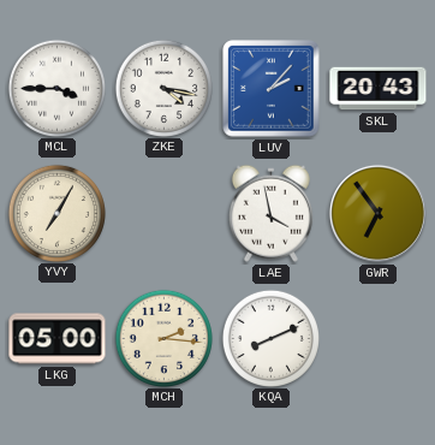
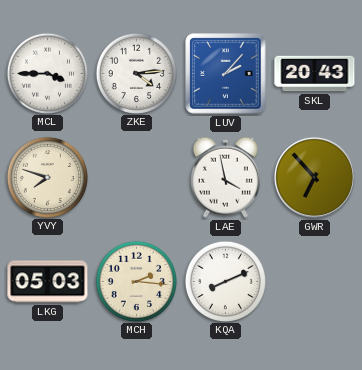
ZKE: 4:17 -> 4:14
YVY: 7:05 -> 7:48
GWR: 6:54 -> 6:53
LKG: 05:00 -> 05:03
